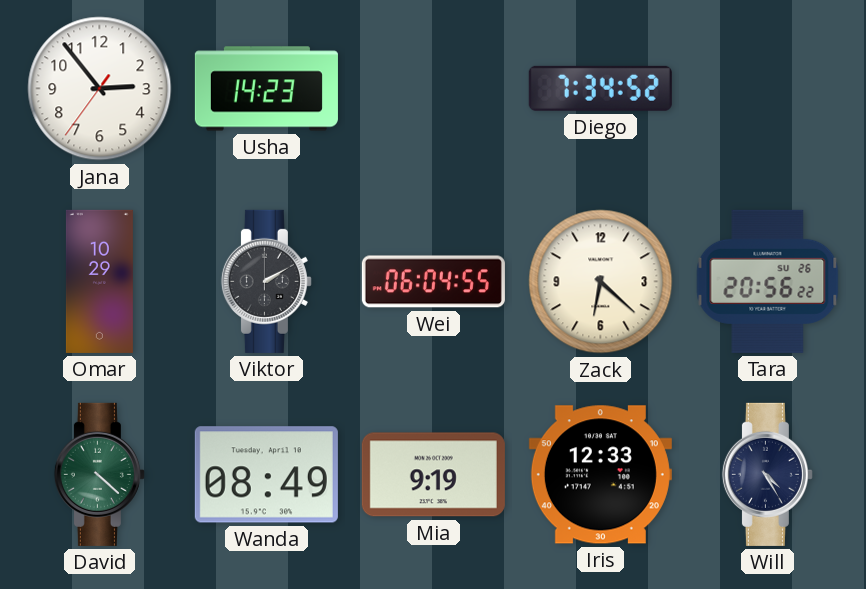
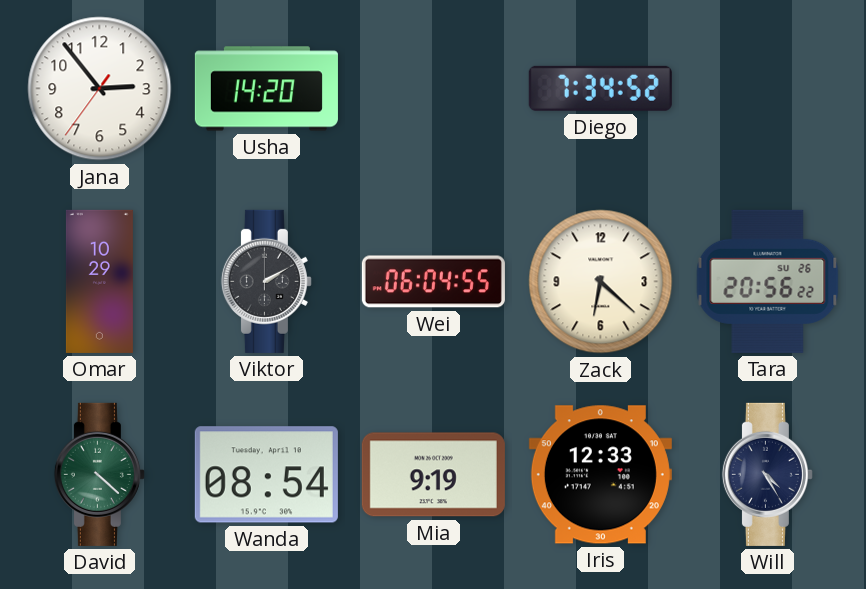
Usha: 14:23 -> 14:20
Wanda: 08:49 -> 08:54
